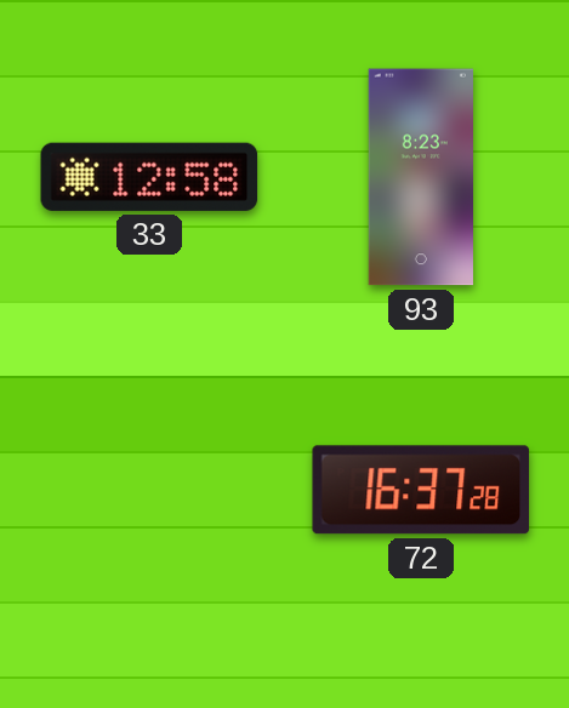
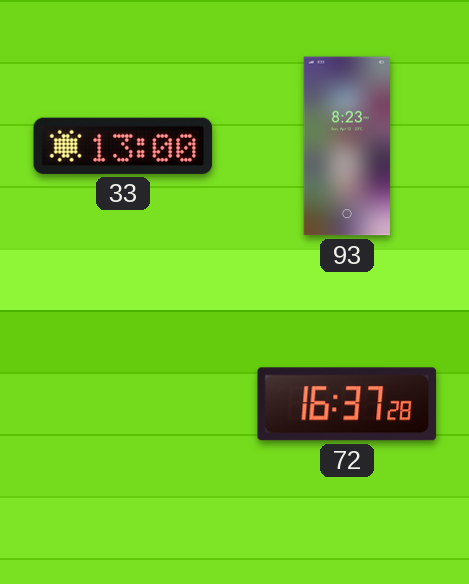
33: 12:58 -> 13:00
